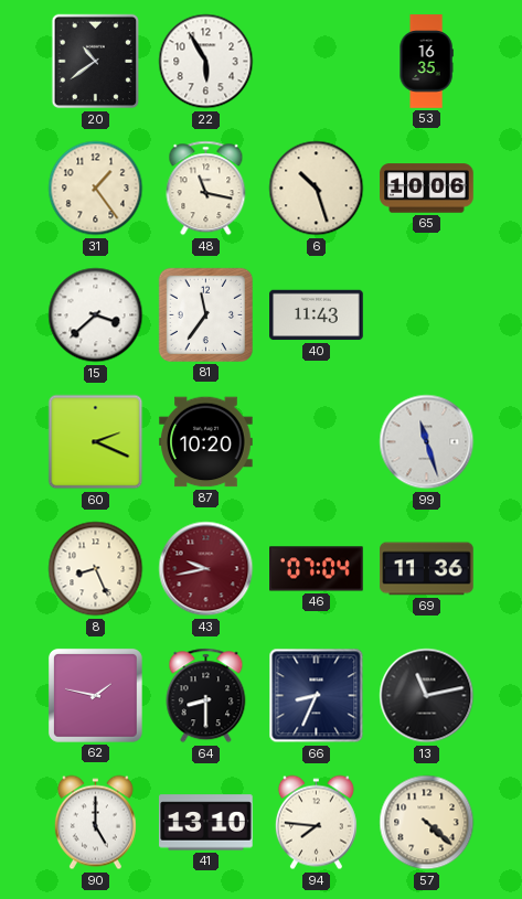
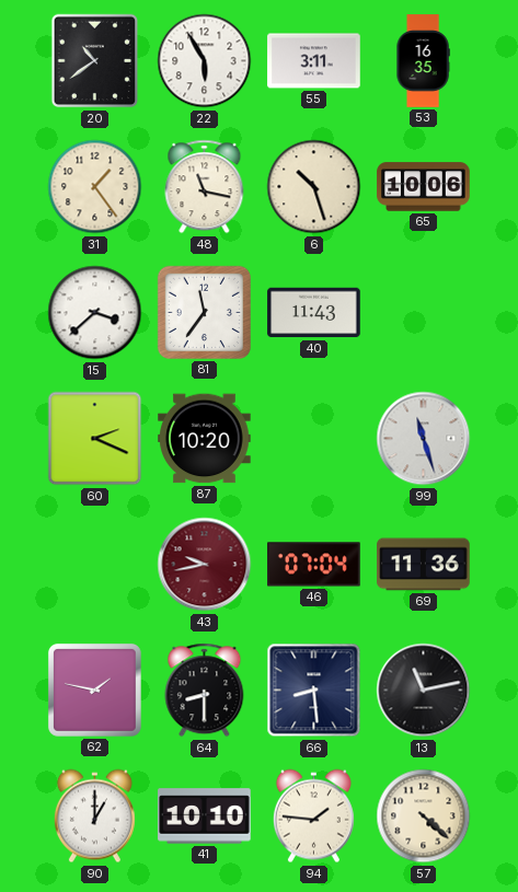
55: none -> 3:11
8: 8:26 -> none
66: 8:34 -> 8:29
90: 5:00 -> 1:00
41: 13:10 -> 10:10
94: 7:46 -> 1:46
